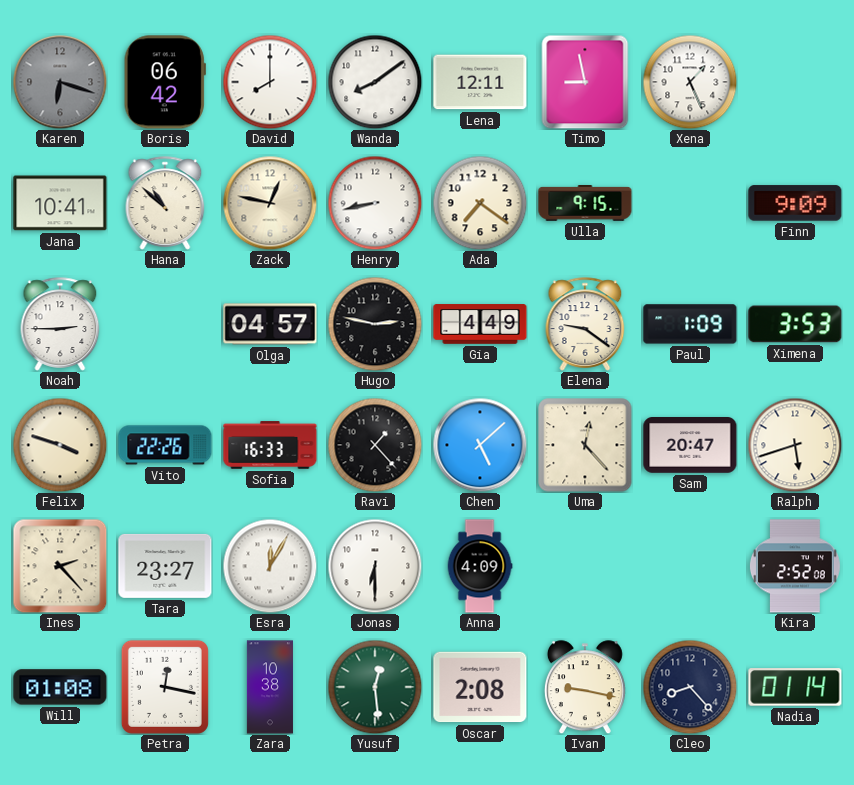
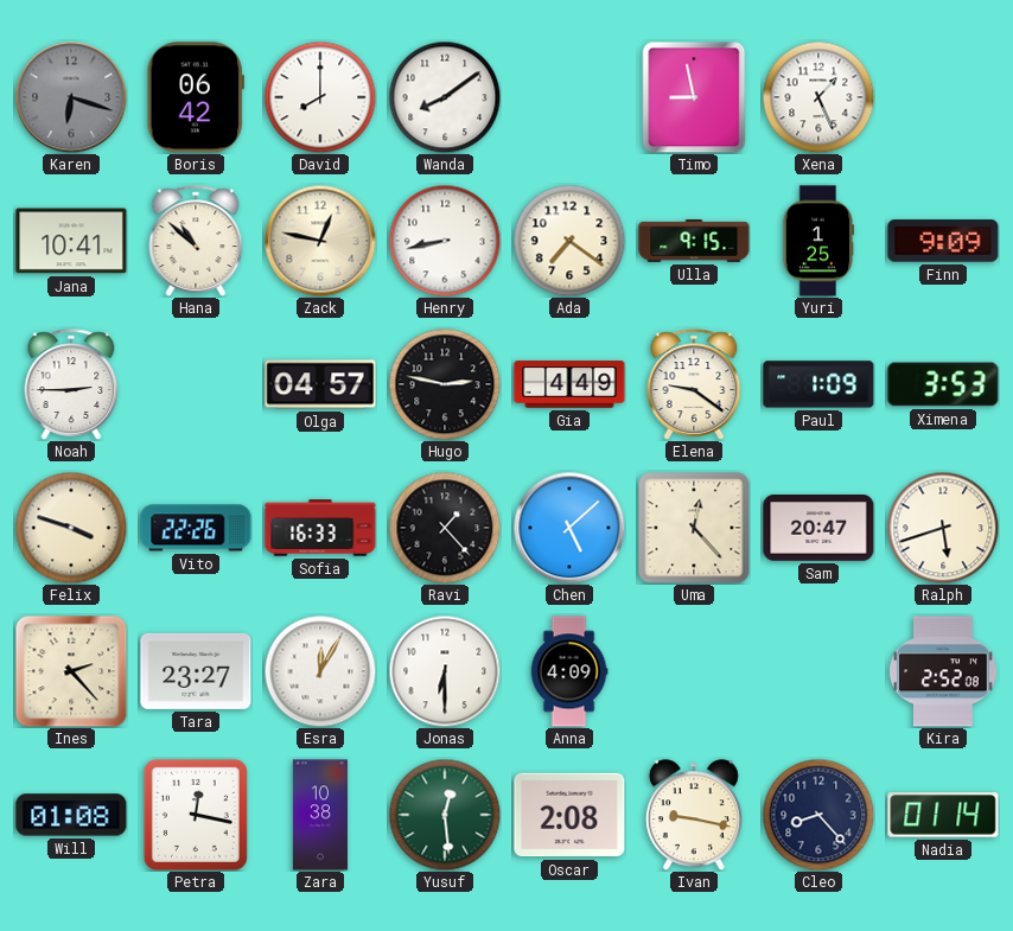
Lena: 12:11 -> none
Yuri: none -> 1:25
